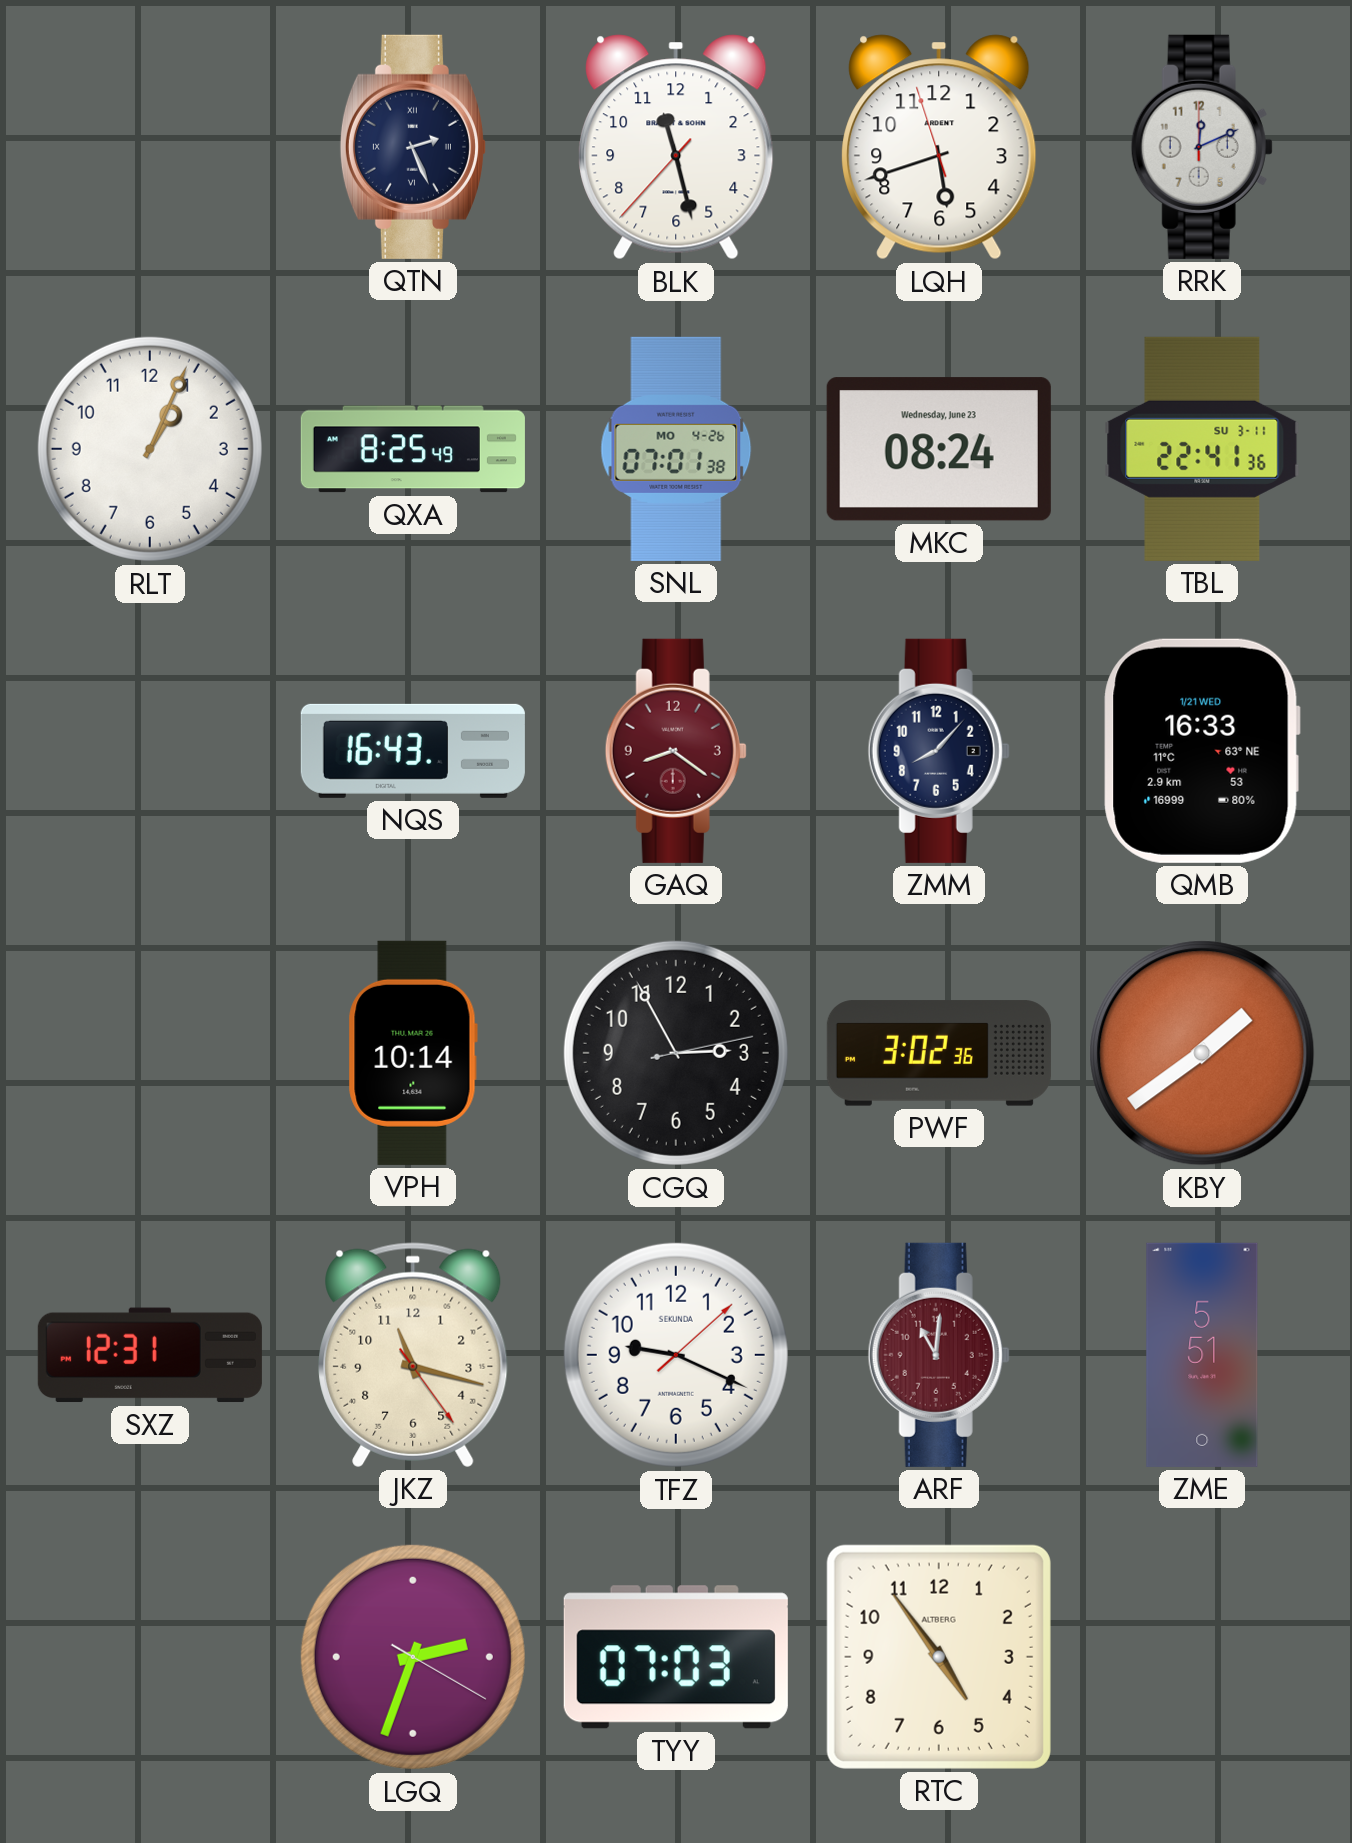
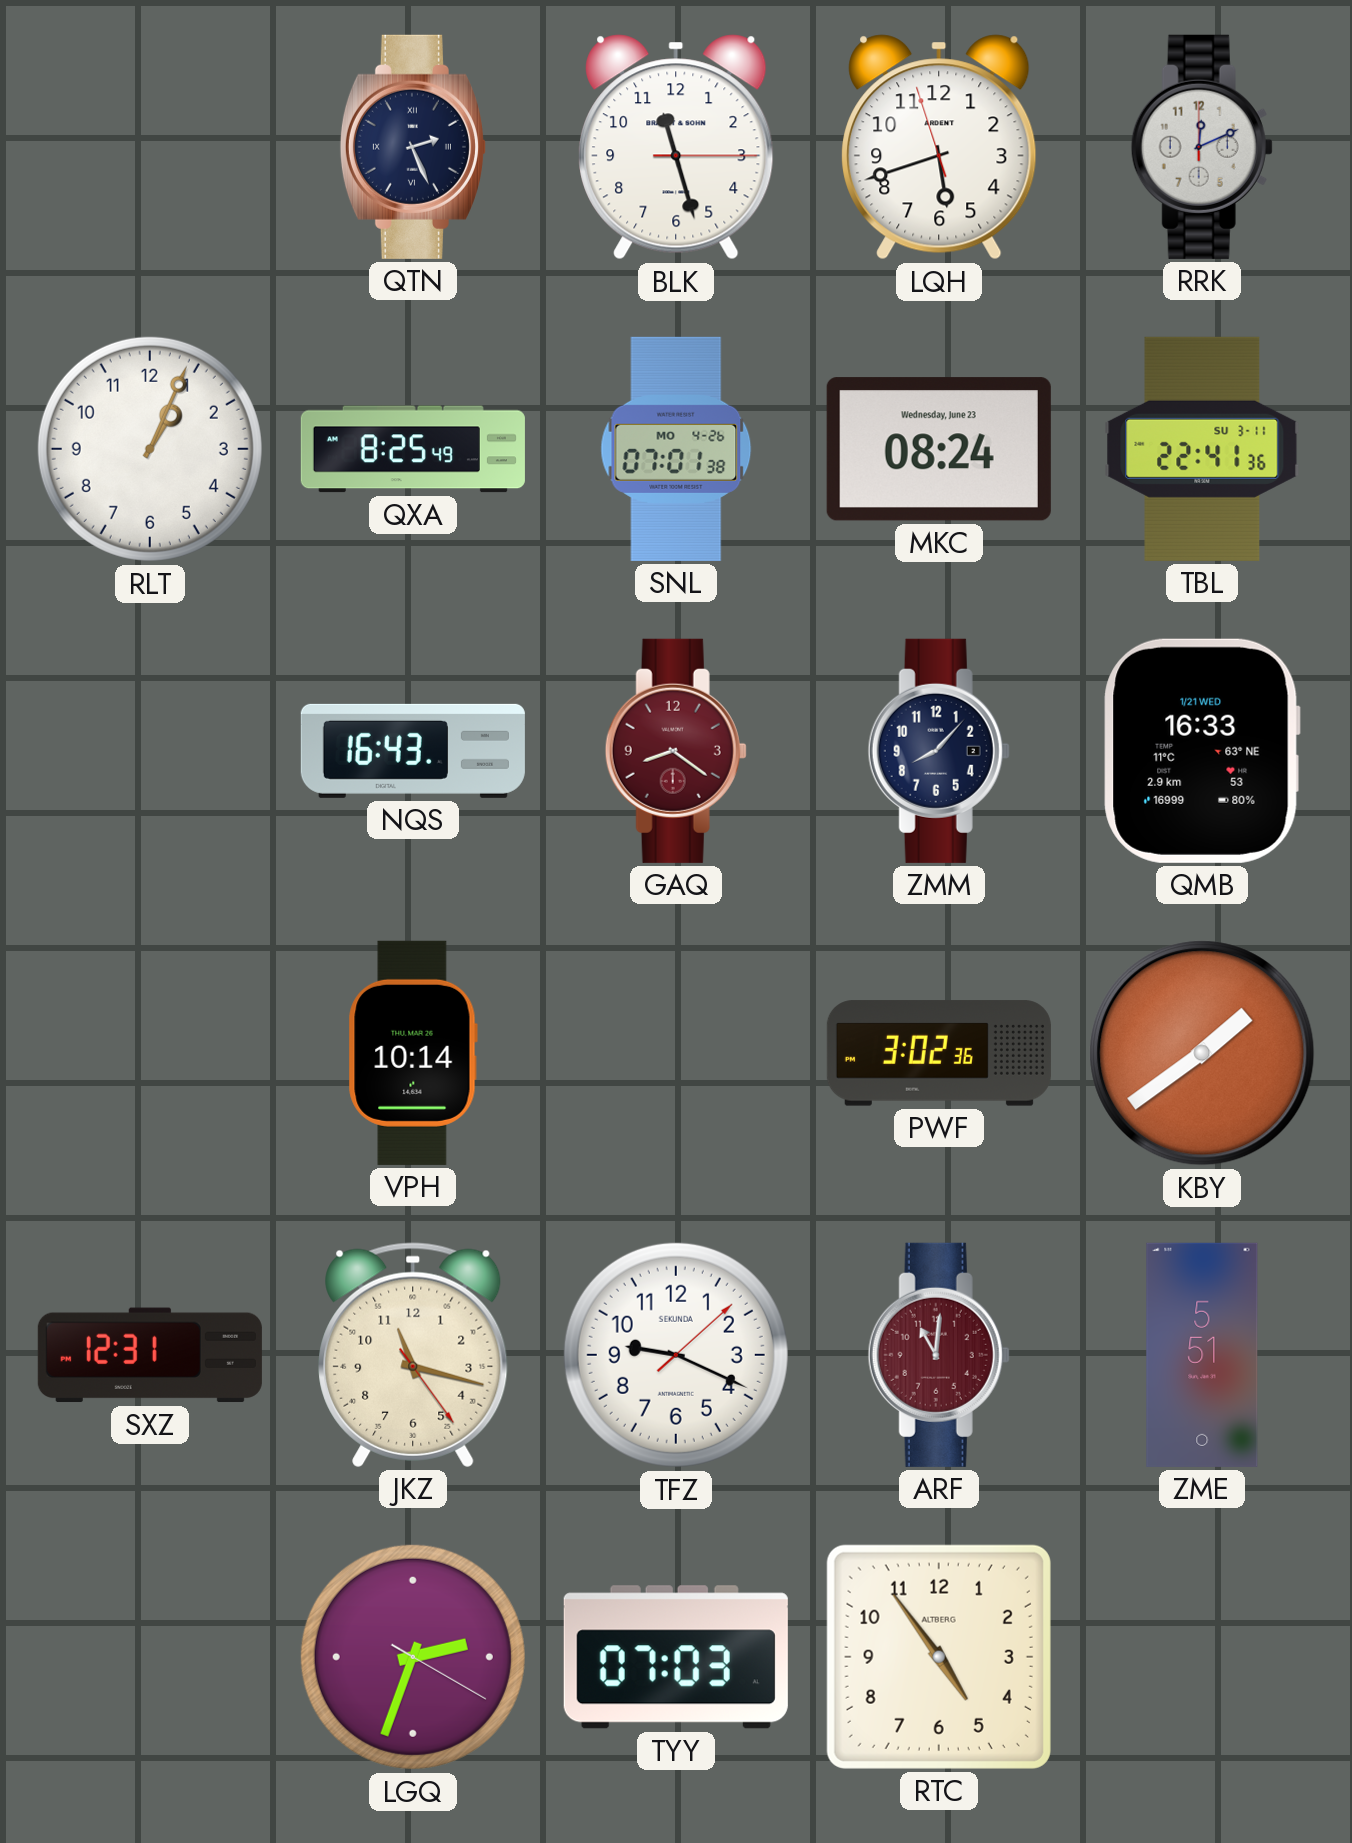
BLK: 11:27:37 -> 11:27:15
CGQ: 2:55 -> none
